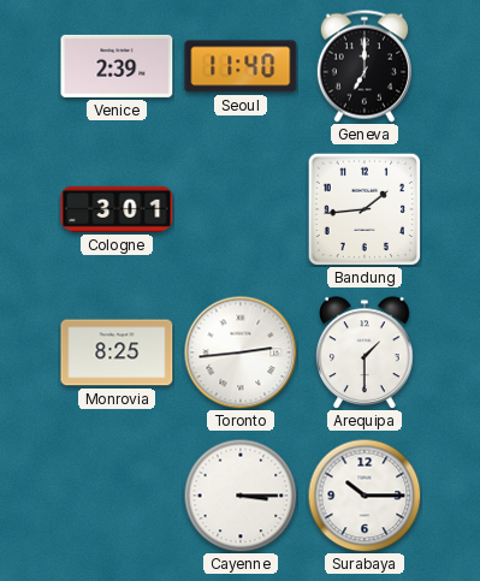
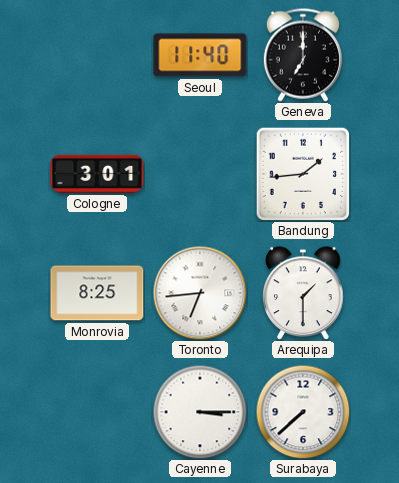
Venice: 2:39 -> none
Toronto: 2:44 -> 6:44
Surabaya: 10:15 -> 7:38
